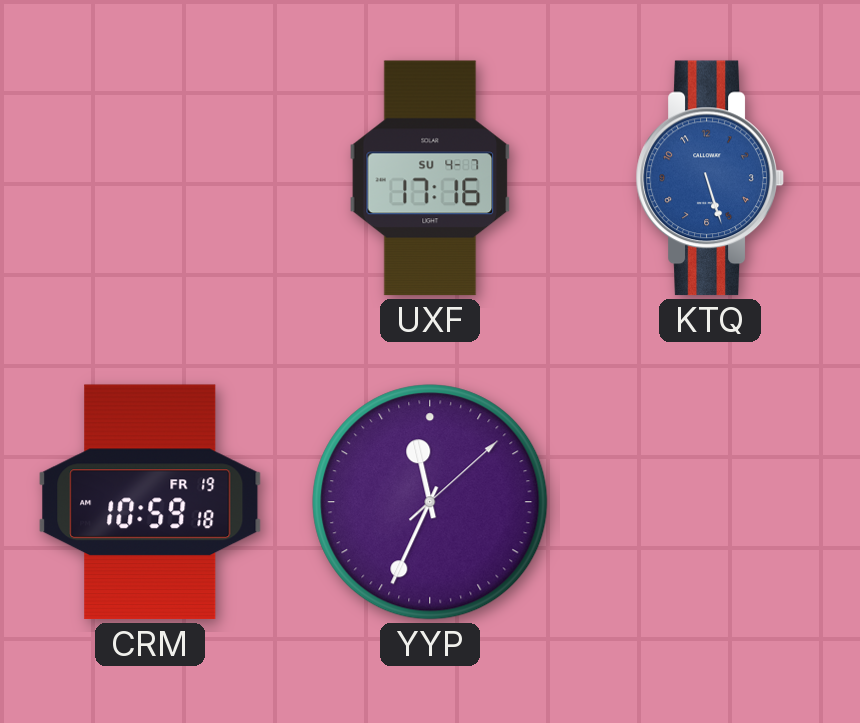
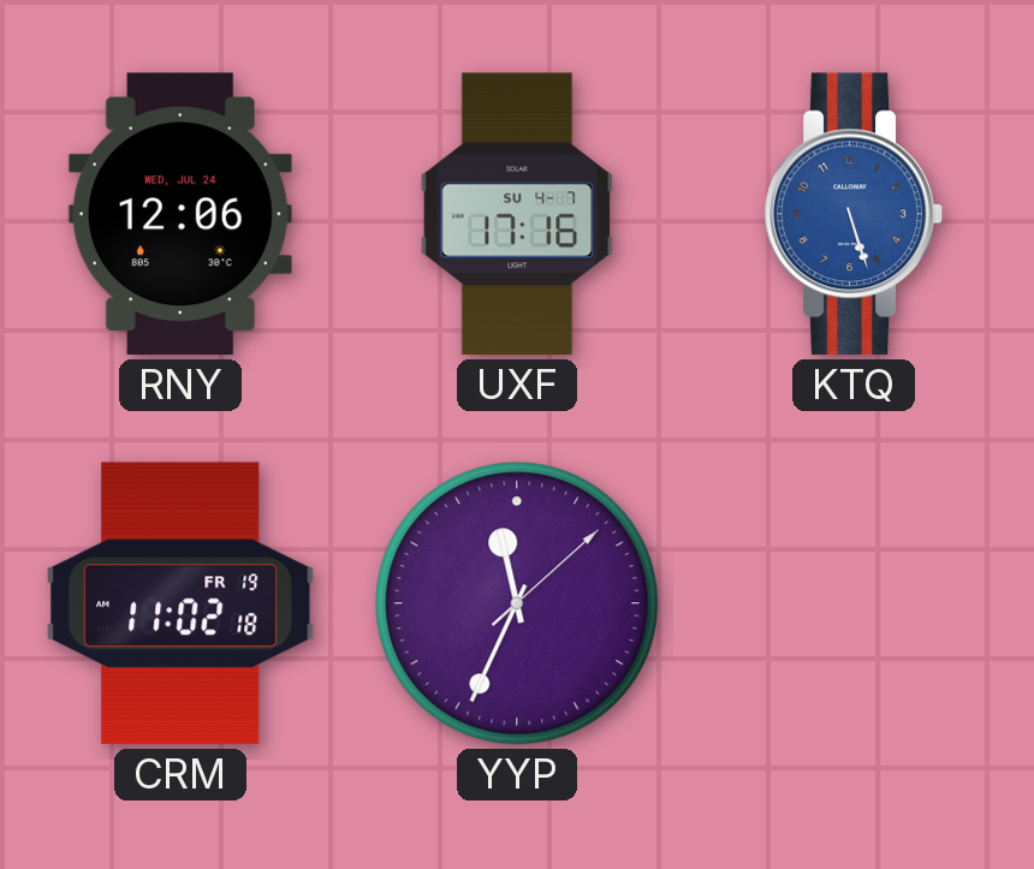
RNY: none -> 12:06
CRM: 10:59 -> 11:02
